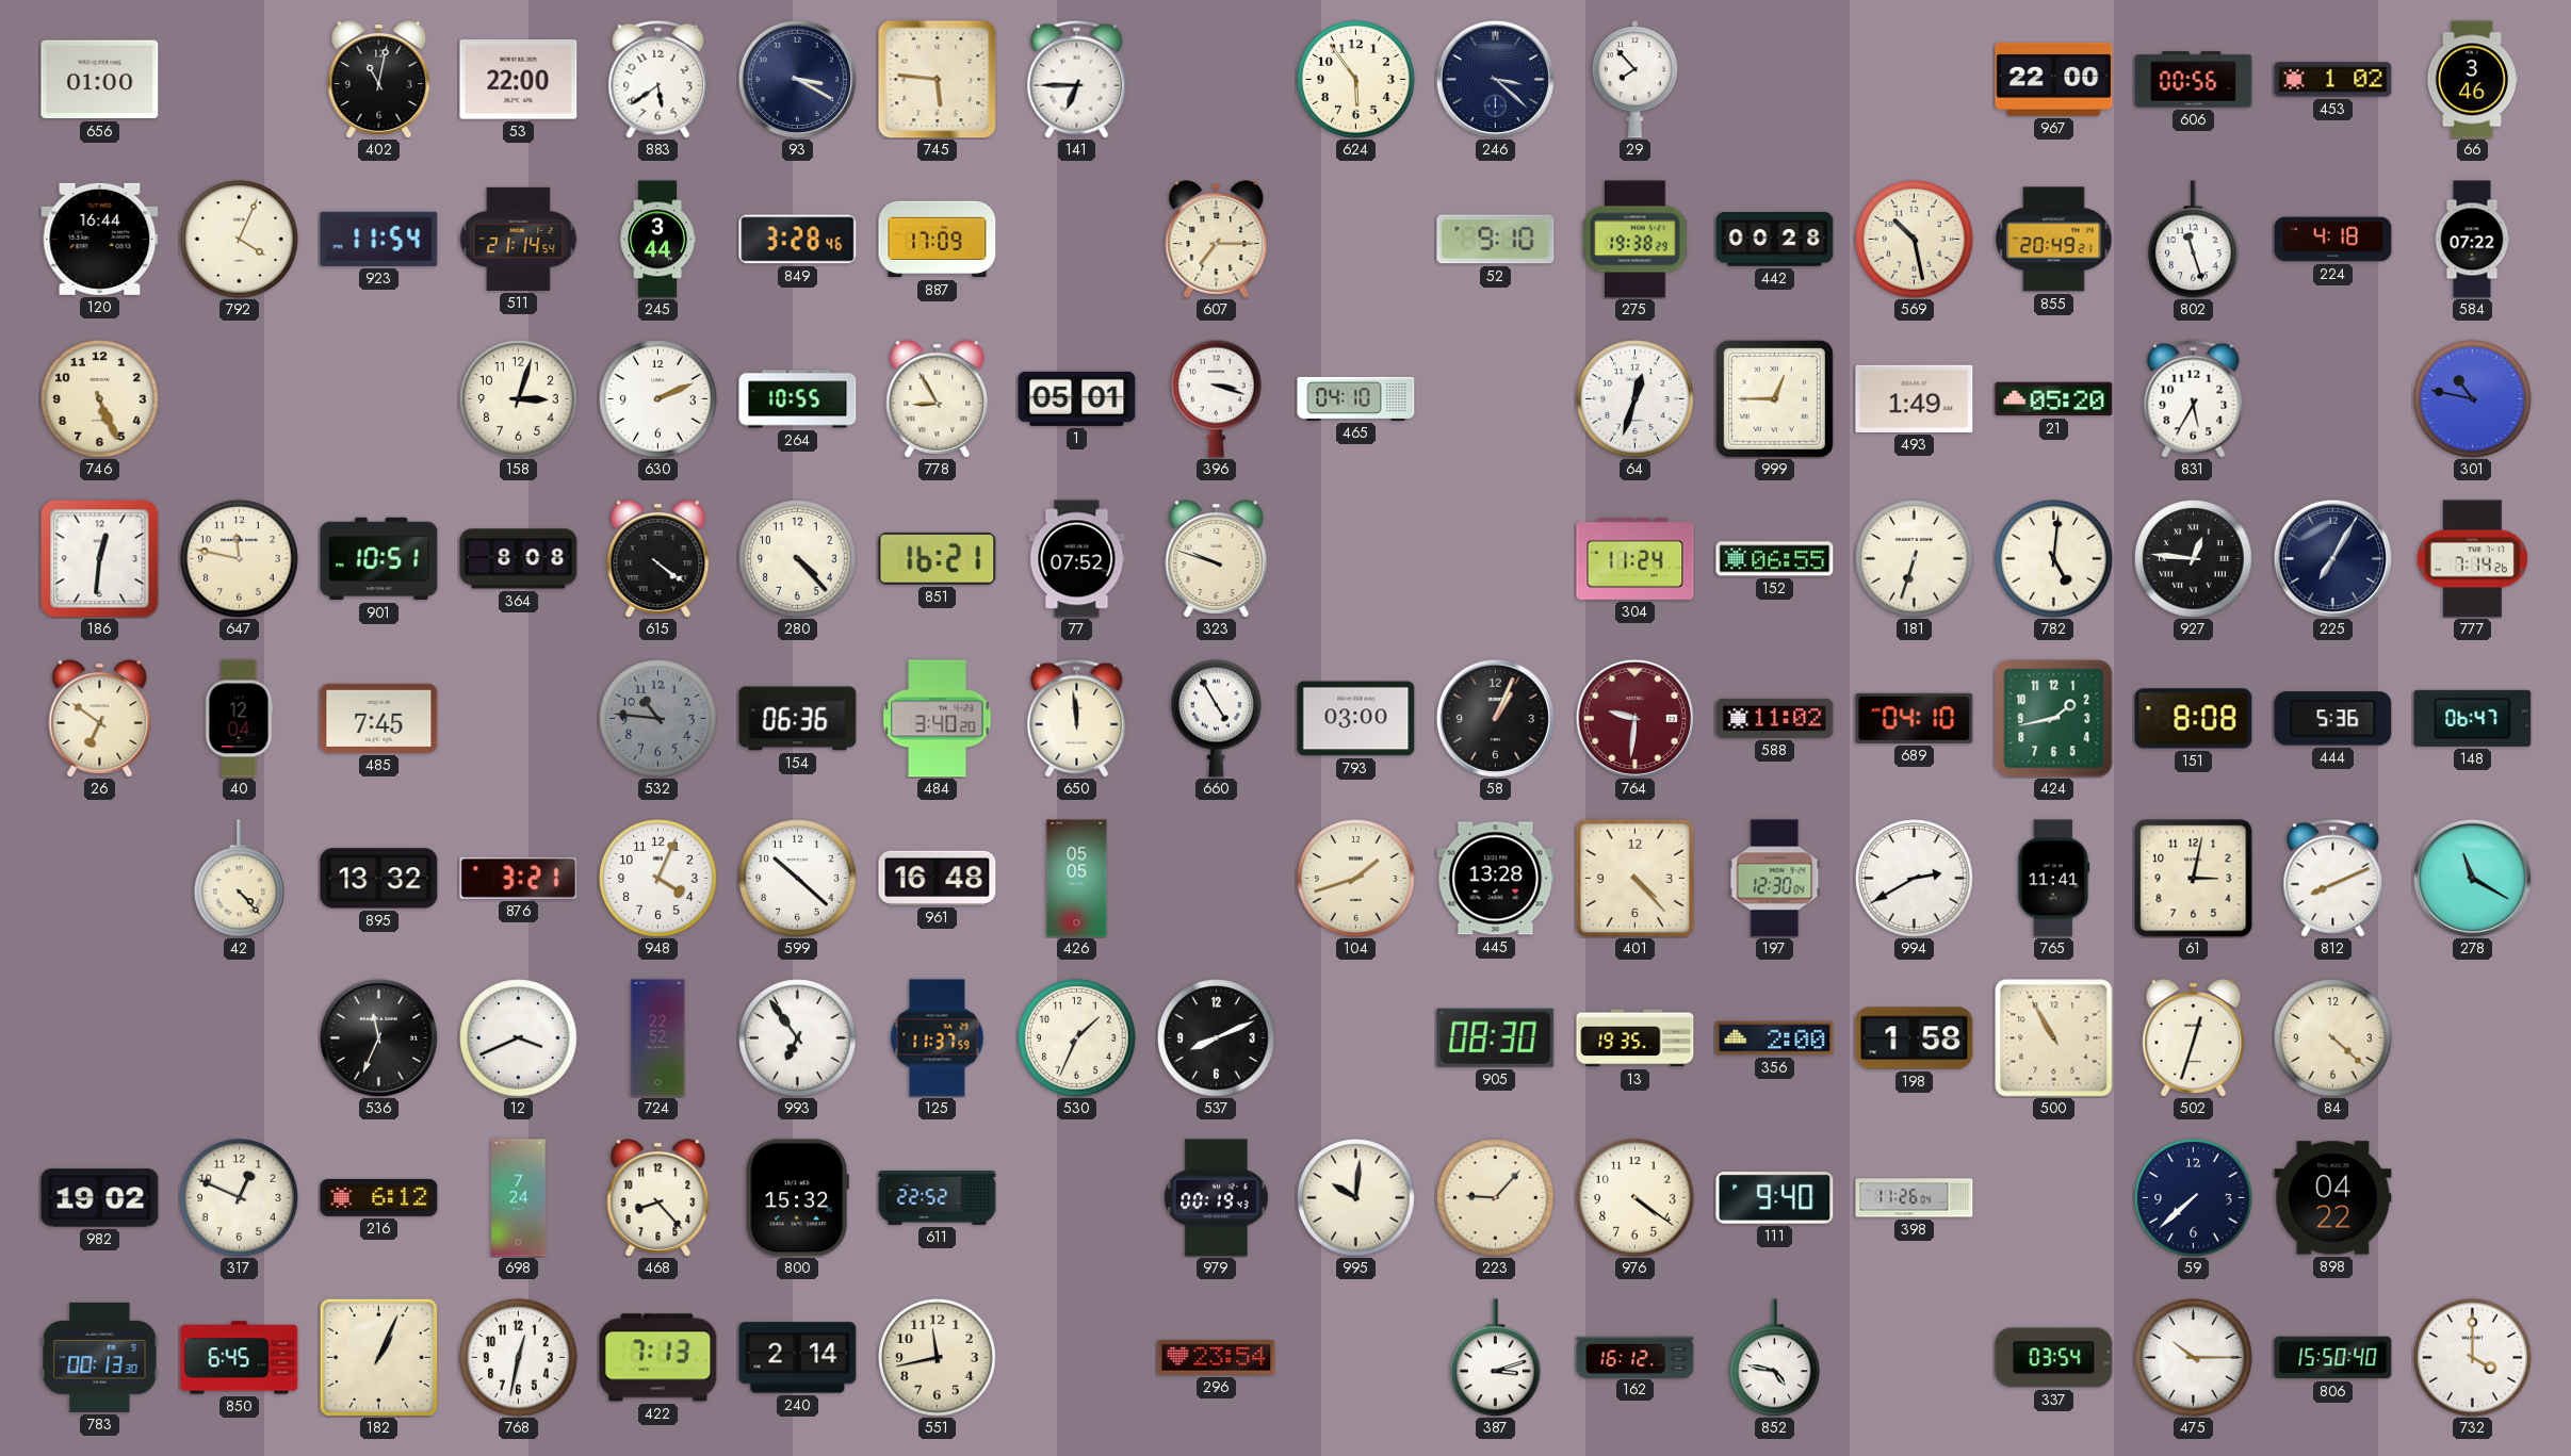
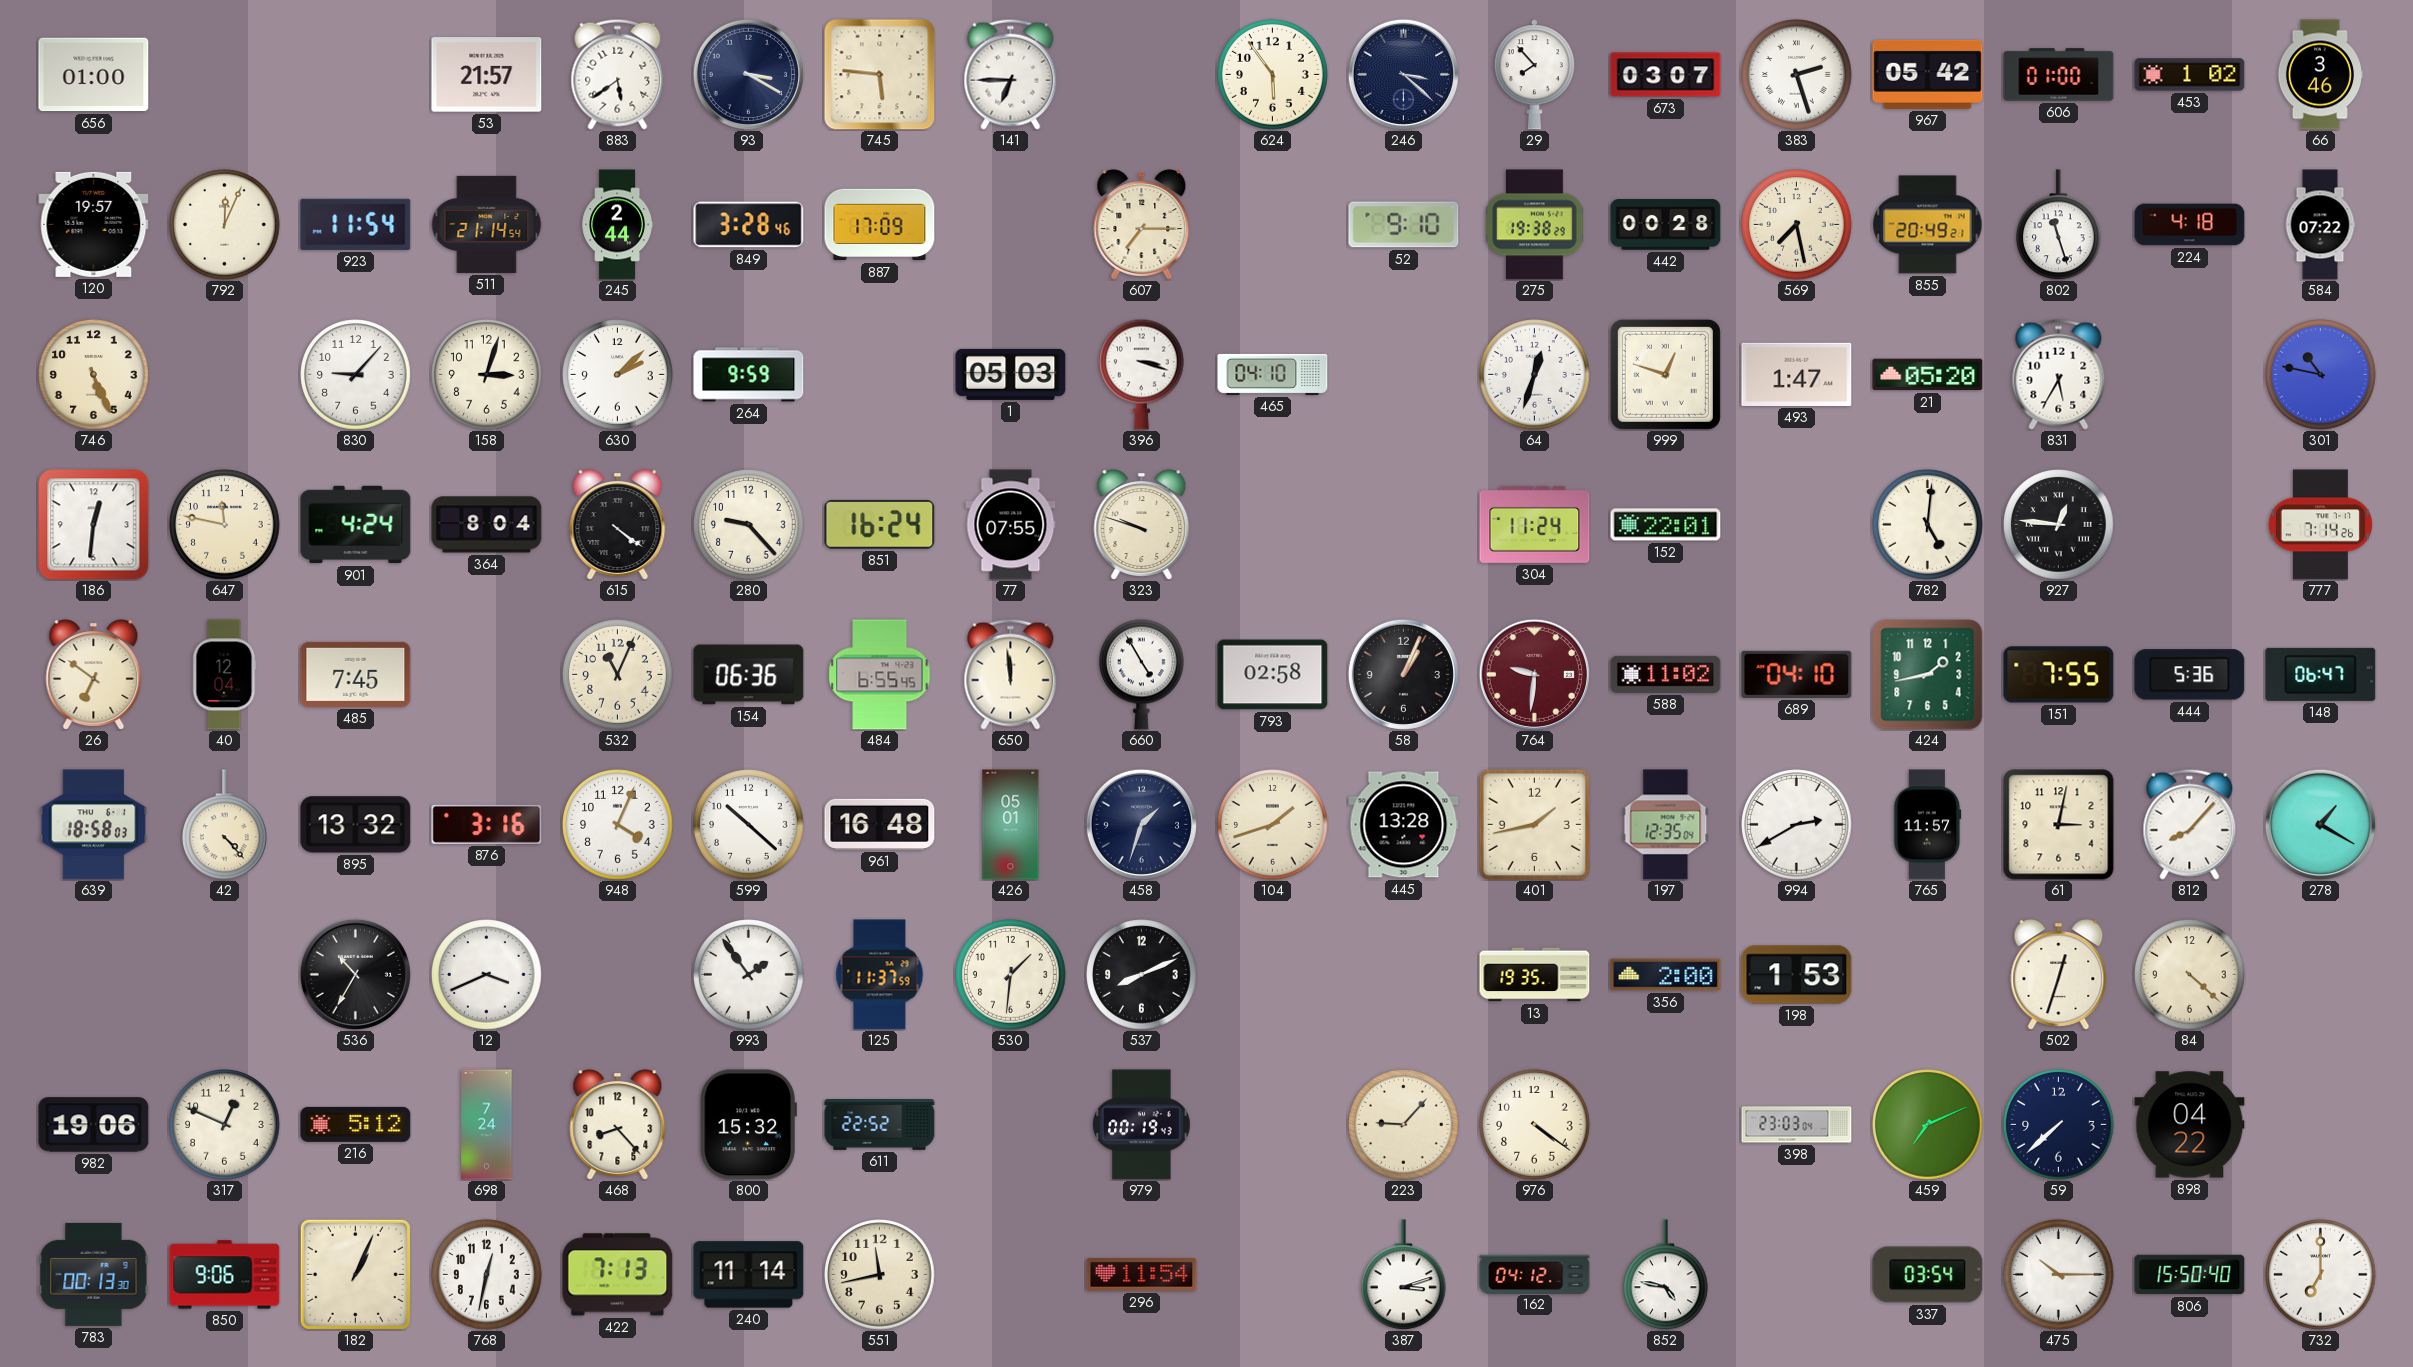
402: 11:02 -> none
53: 22:00 -> 21:57
673: none -> 03:07
383: none -> 2:27
967: 22:00 -> 05:42
606: 00:56 -> 01:00
120: 16:44 -> 19:57
792: 4:04 -> 12:04
245: 3:44 -> 2:44
569: 10:28 -> 7:28
830: none -> 9:07
630: 2:11 -> 2:08
264: 10:55 -> 9:59
778: 8:55 -> none
1: 05:01 -> 05:03
999: 12:45 -> 12:48
493: 1:49 -> 1:47
901: 10:51 -> 4:24
364: 8:08 -> 8:04
280: 4:23 -> 9:23
851: 16:21 -> 16:24
77: 07:52 -> 07:55
152: 06:55 -> 22:01
181: 6:33 -> none
225: 7:05 -> none
532: 10:46 -> 11:04
532 dial: grey -> cream
484: 3:40 -> 6:55
793: 03:00 -> 02:58
151: 8:08 -> 7:55
639: none -> 18:58
876: 3:21 -> 3:16
426: 05:05 -> 05:01
458: none -> 1:33
401: 4:23 -> 1:43
197: 12:30 -> 12:35
765: 11:41 -> 11:57
812: 8:11 -> 8:07
278: 11:20 -> 1:20
536: 11:34 -> 10:35
724: 22:52 -> none
993: 6:54 -> 1:54
530: 1:34 -> 1:31
905: 08:30 -> none
198: 1:58 -> 1:53
500: 10:55 -> none
982: 19:02 -> 19:06
216: 6:12 -> 5:12
995: 10:01 -> none
111: 9:40 -> none
398: 11:26 -> 23:03
459: none -> 7:11
850: 6:45 -> 9:06
240: 2:14 -> 11:14
296: 23:54 -> 11:54
162: 16:12 -> 04:12
732: 4:00 -> 7:00
